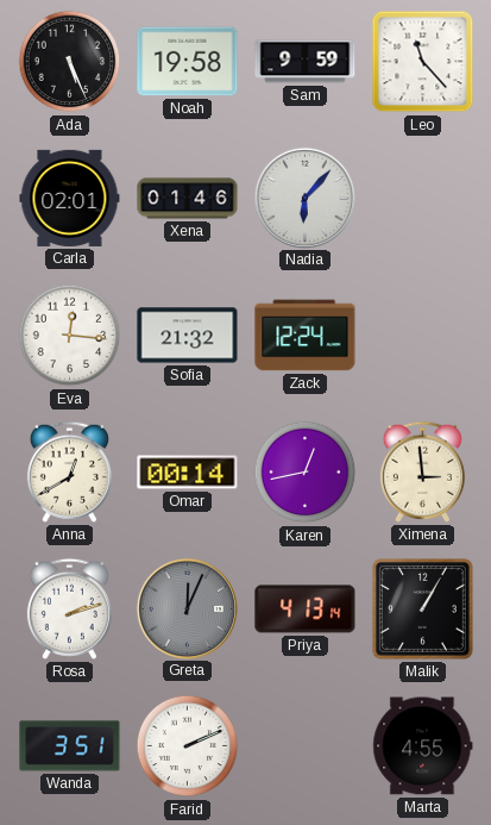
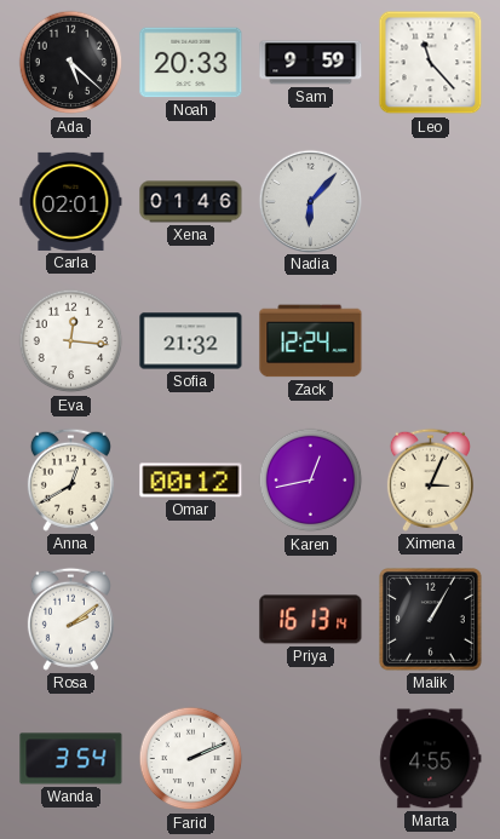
Ada: 5:26 -> 5:22
Noah: 19:58 -> 20:33
Omar: 00:14 -> 00:12
Ximena: 2:59 -> 3:04
Rosa: 2:12 -> 2:09
Greta: 12:04 -> none
Priya: 4:13 -> 16:13
Wanda: 3:51 -> 3:54
